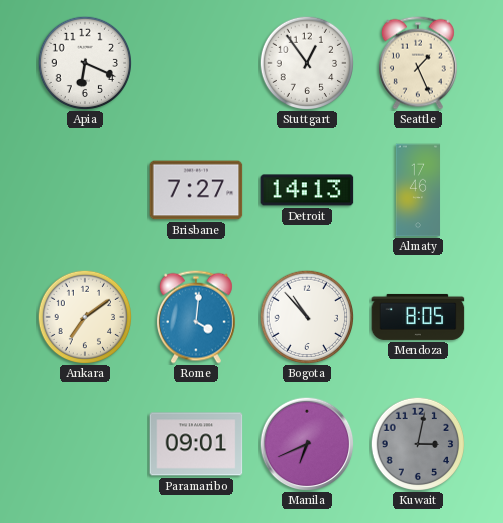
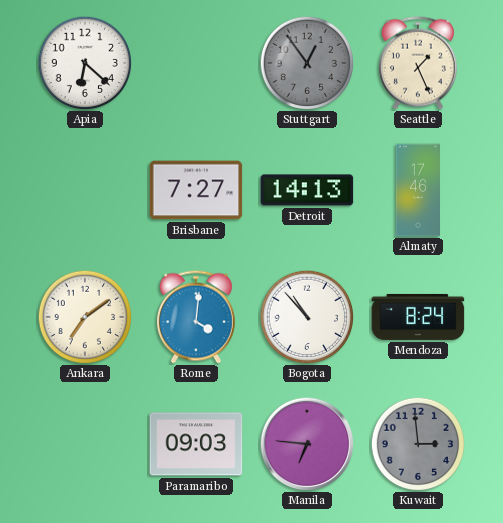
Apia: 6:19 -> 6:22
Stuttgart dial: white -> grey
Mendoza: 8:05 -> 8:24
Paramaribo: 09:01 -> 09:03
Manila: 6:41 -> 6:46
Kuwait: 3:02 -> 2:59
